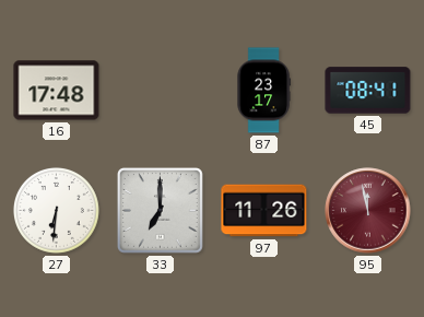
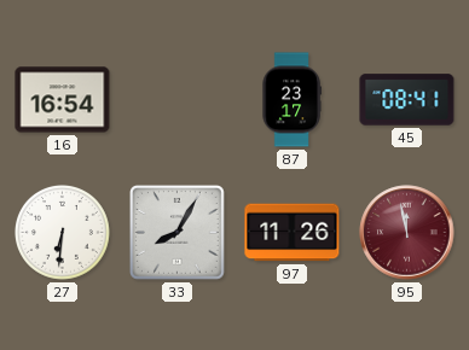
16: 17:48 -> 16:54
33: 7:00 -> 8:05
